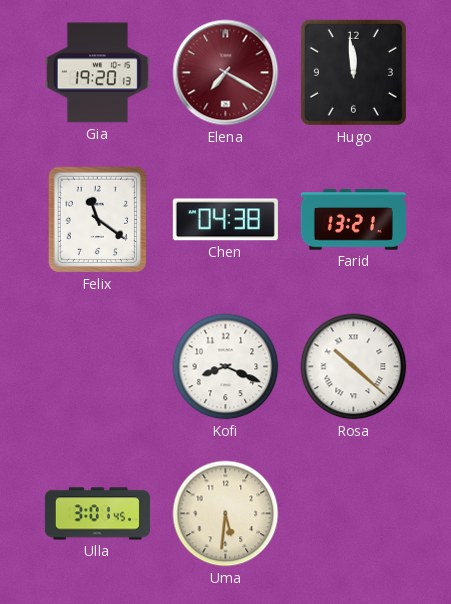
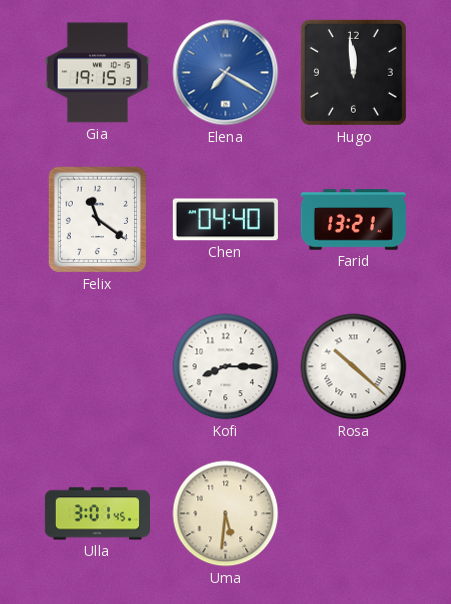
Gia: 19:20 -> 19:15
Elena dial: burgundy -> blue
Chen: 04:38 -> 04:40
Kofi: 8:19 -> 8:15
